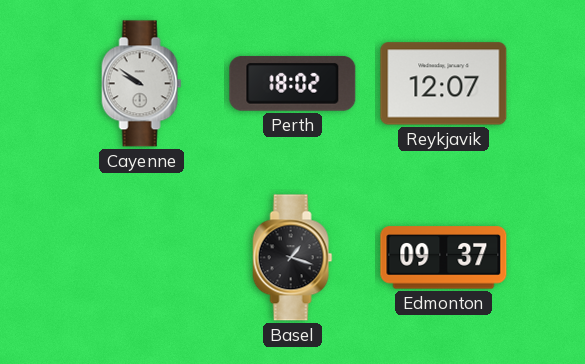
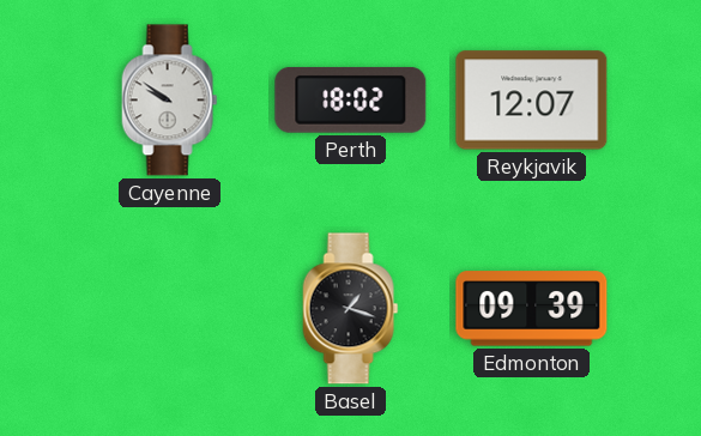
Edmonton: 09:37 -> 09:39
